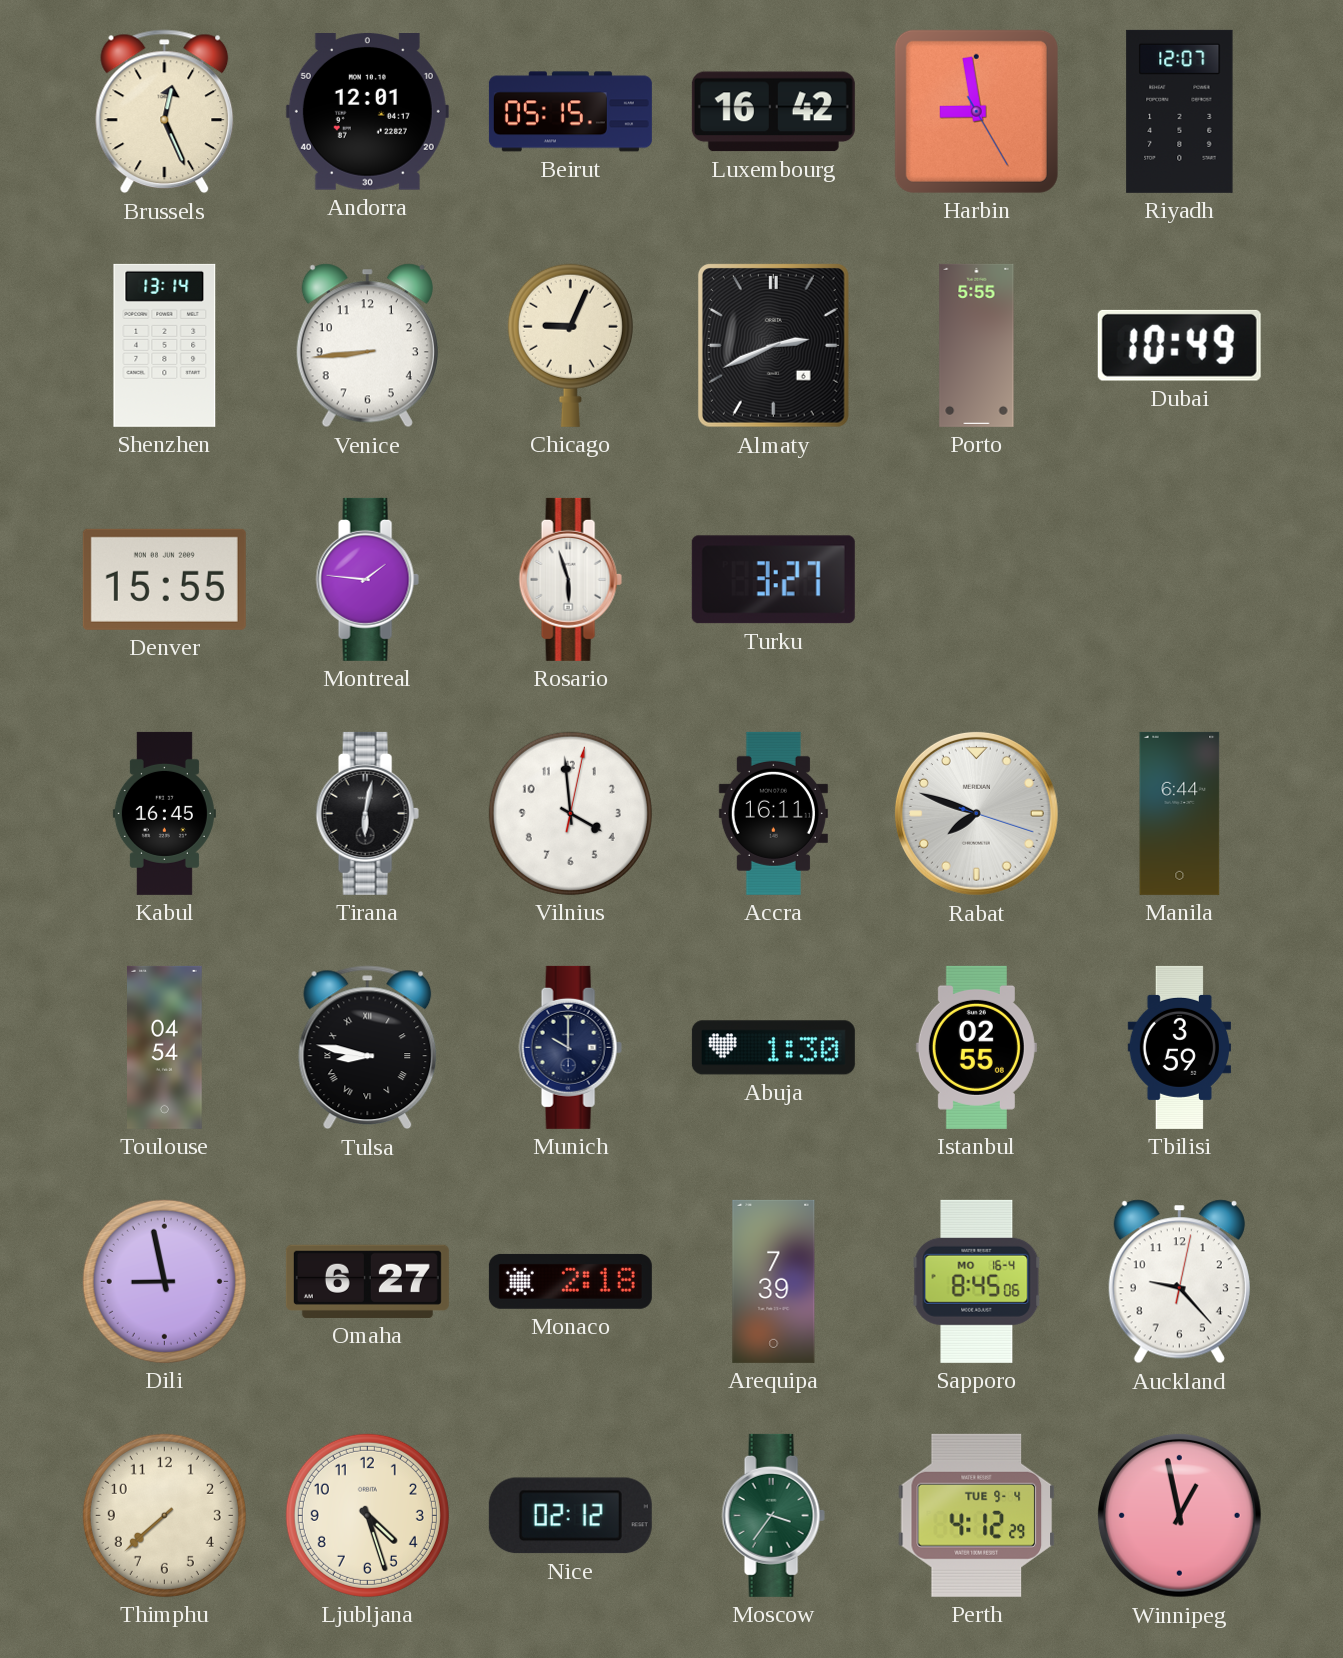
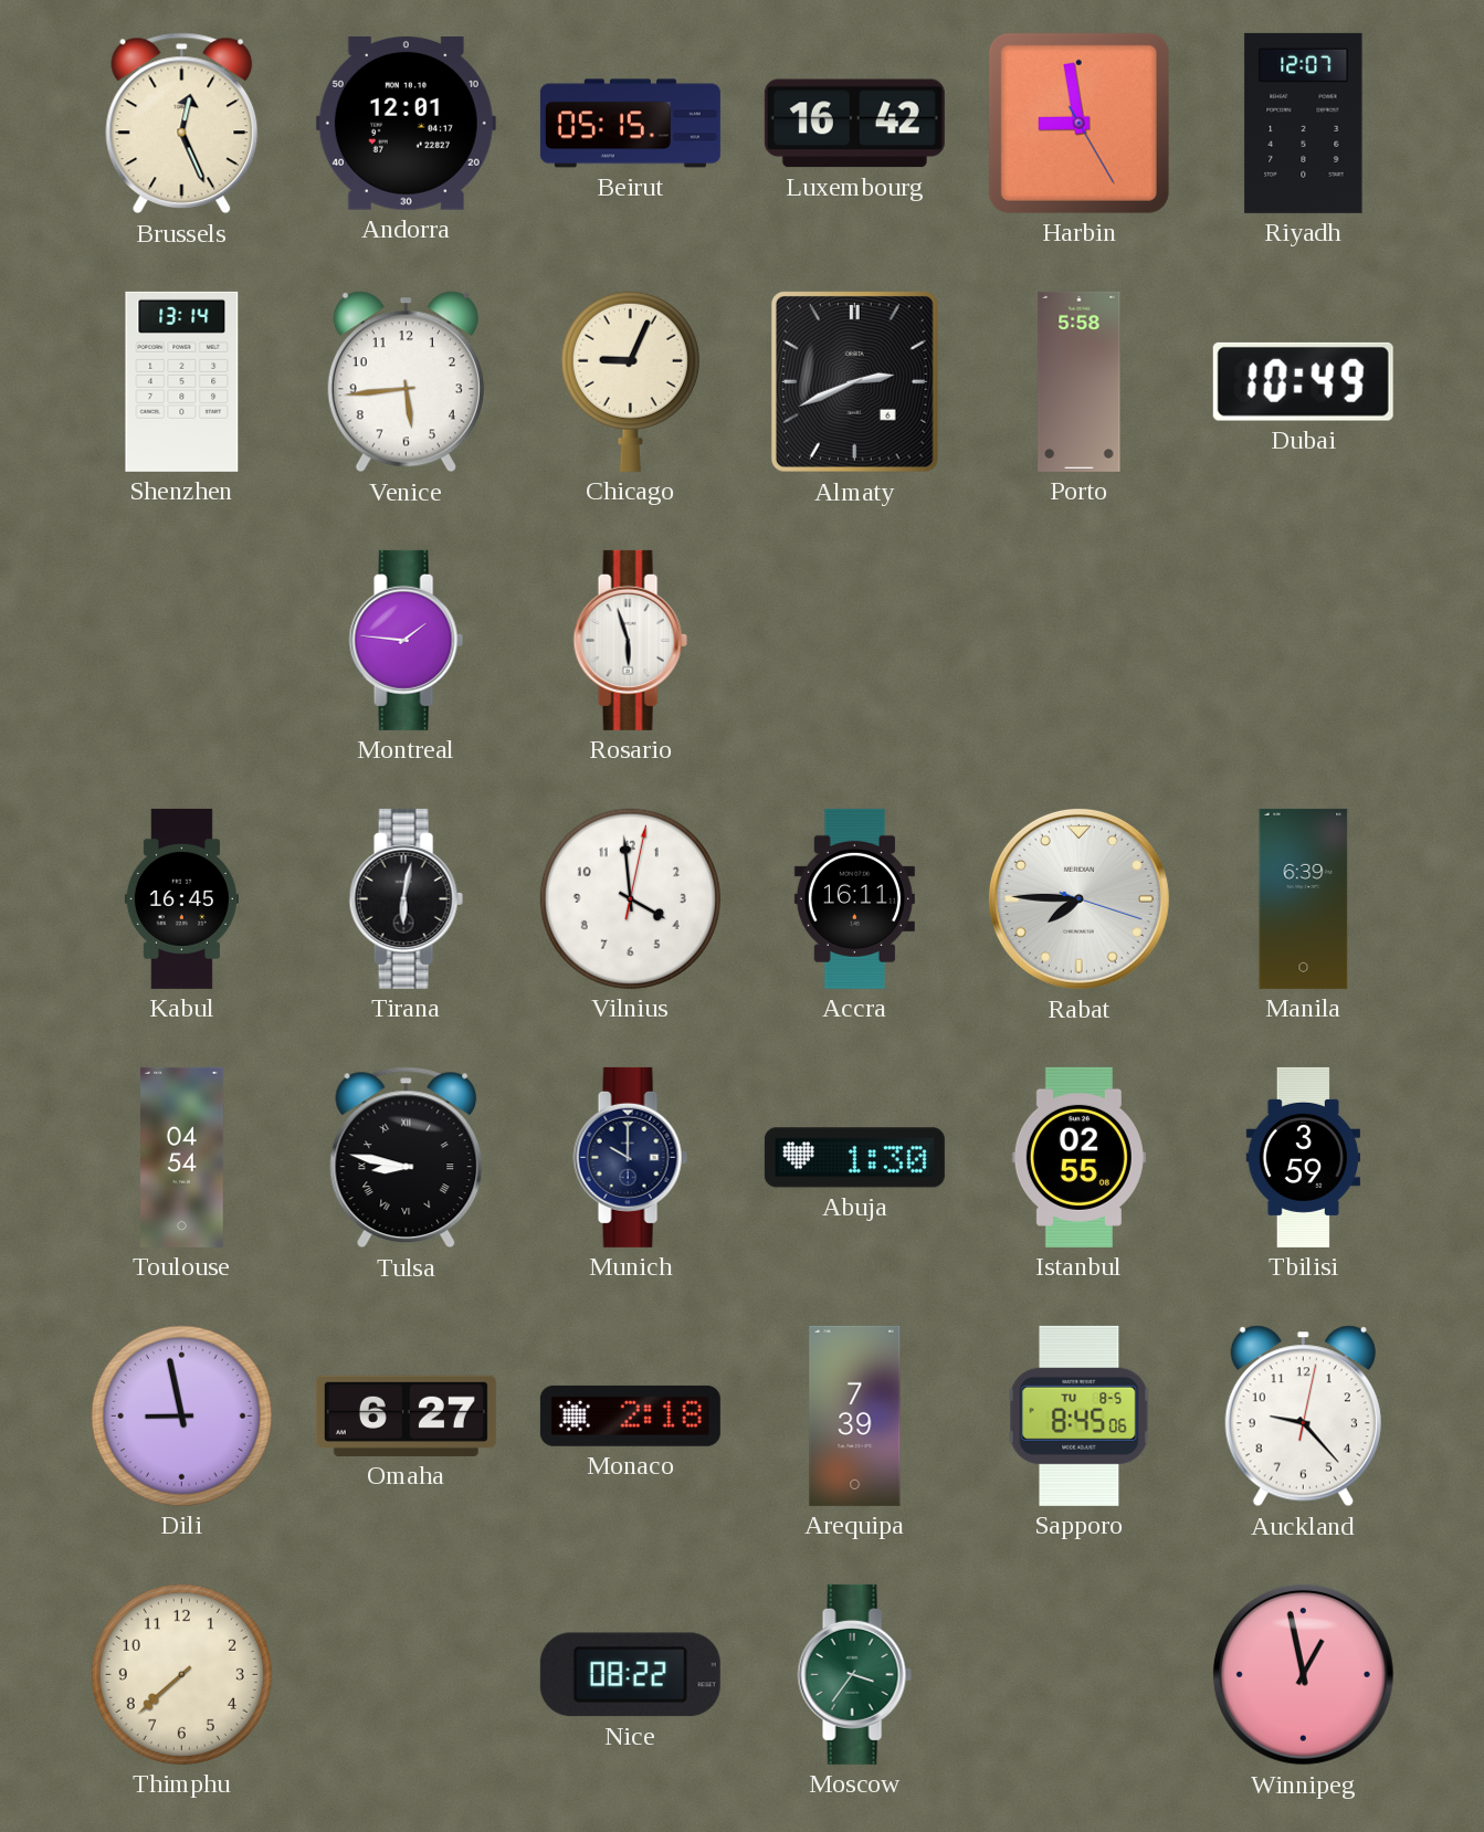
Venice: 8:44 -> 5:44
Porto: 5:55 -> 5:58
Denver: 15:55 -> none
Turku: 3:27 -> none
Rabat: 7:48 -> 7:45
Manila: 6:44 -> 6:39
Sapporo date: MO 16-4 -> TU 8-5
Ljubljana: 4:27 -> none
Nice: 02:12 -> 08:22
Perth: 4:12 -> none
